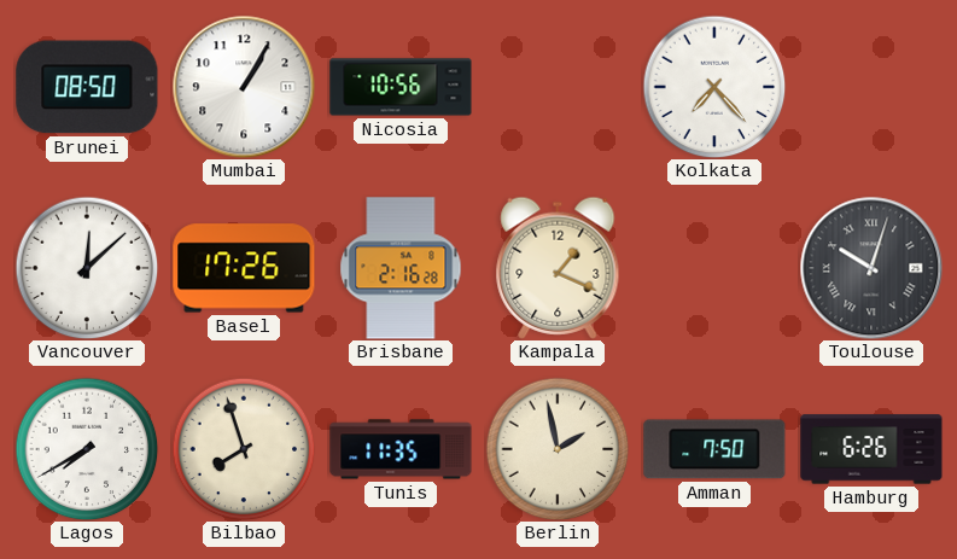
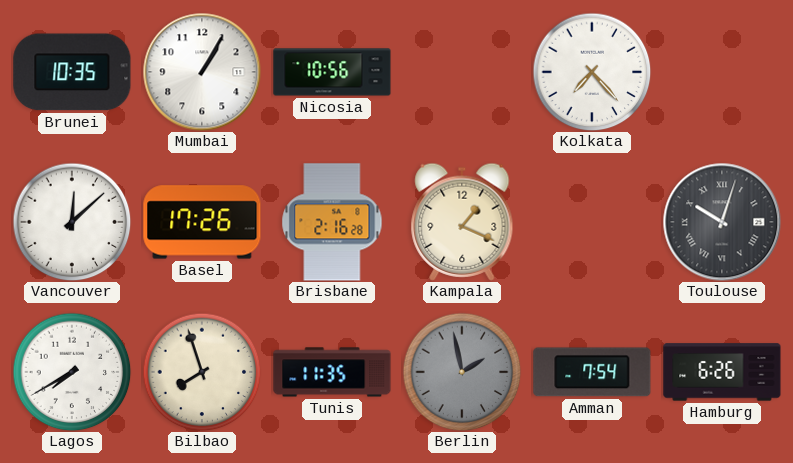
Brunei: 08:50 -> 10:35
Berlin dial: cream -> grey
Amman: 7:50 -> 7:54
